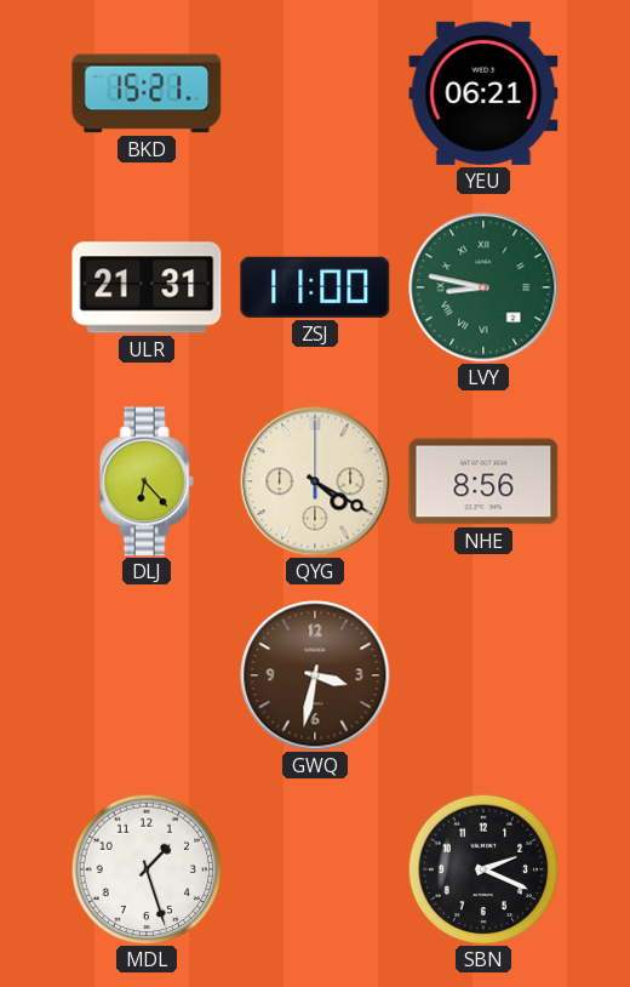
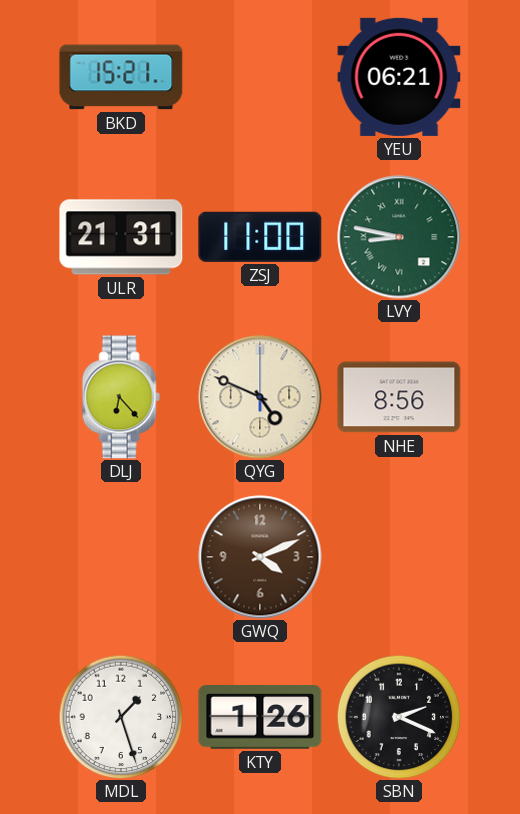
QYG: 4:20 -> 4:49
GWQ: 3:32 -> 4:11
KTY: none -> 1:26
